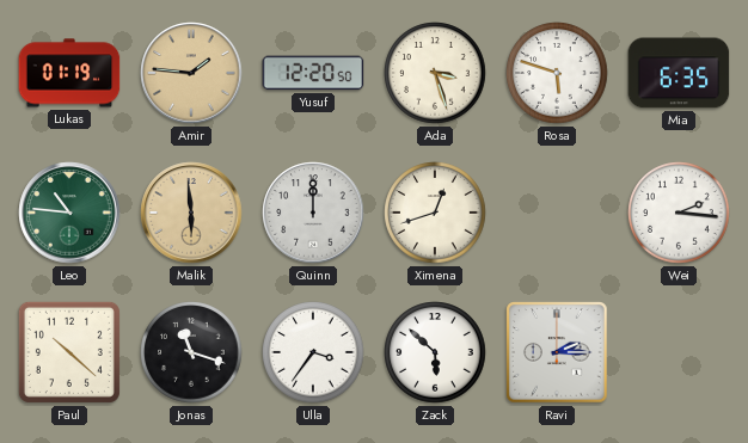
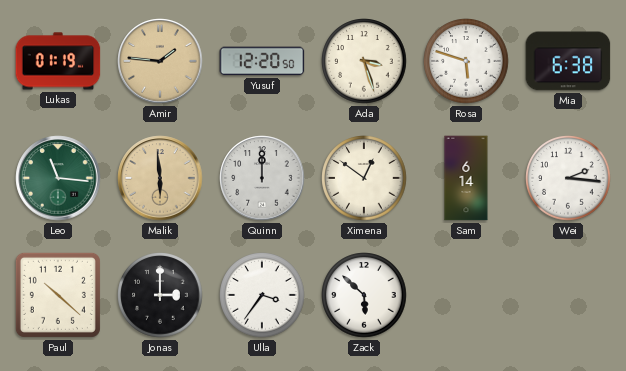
Mia: 6:35 -> 6:38
Leo: 10:46 -> 11:16
Ximena: 12:42 -> 12:51
Sam: none -> 6:14
Jonas: 11:18 -> 3:00
Ravi: 2:15 -> none
